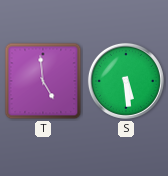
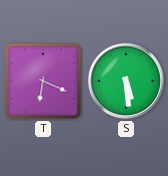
T: 4:59 -> 6:19
